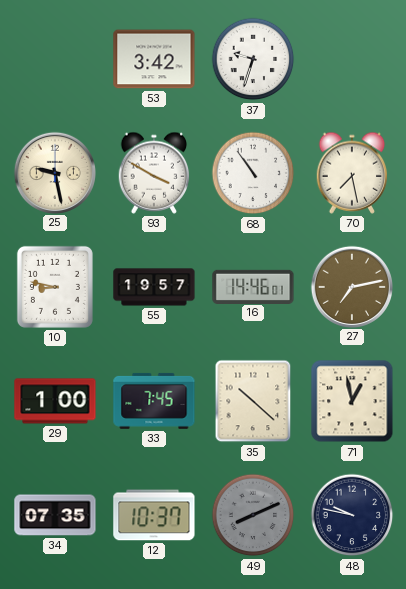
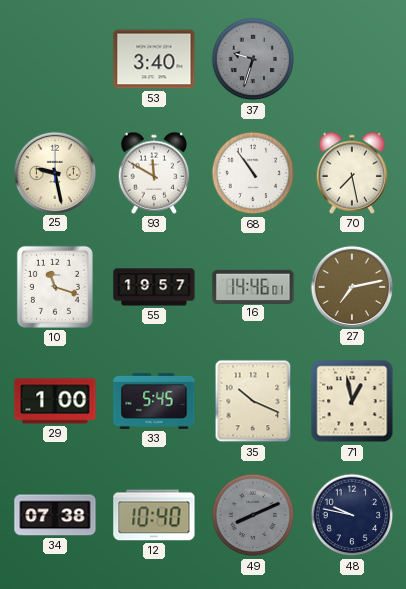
53: 3:42 -> 3:40
37 dial: white -> grey
93: 3:50 -> 11:50
10: 8:47 -> 11:18
33: 7:45 -> 5:45
35: 10:22 -> 10:19
34: 07:35 -> 07:38
12: 10:37 -> 10:40
